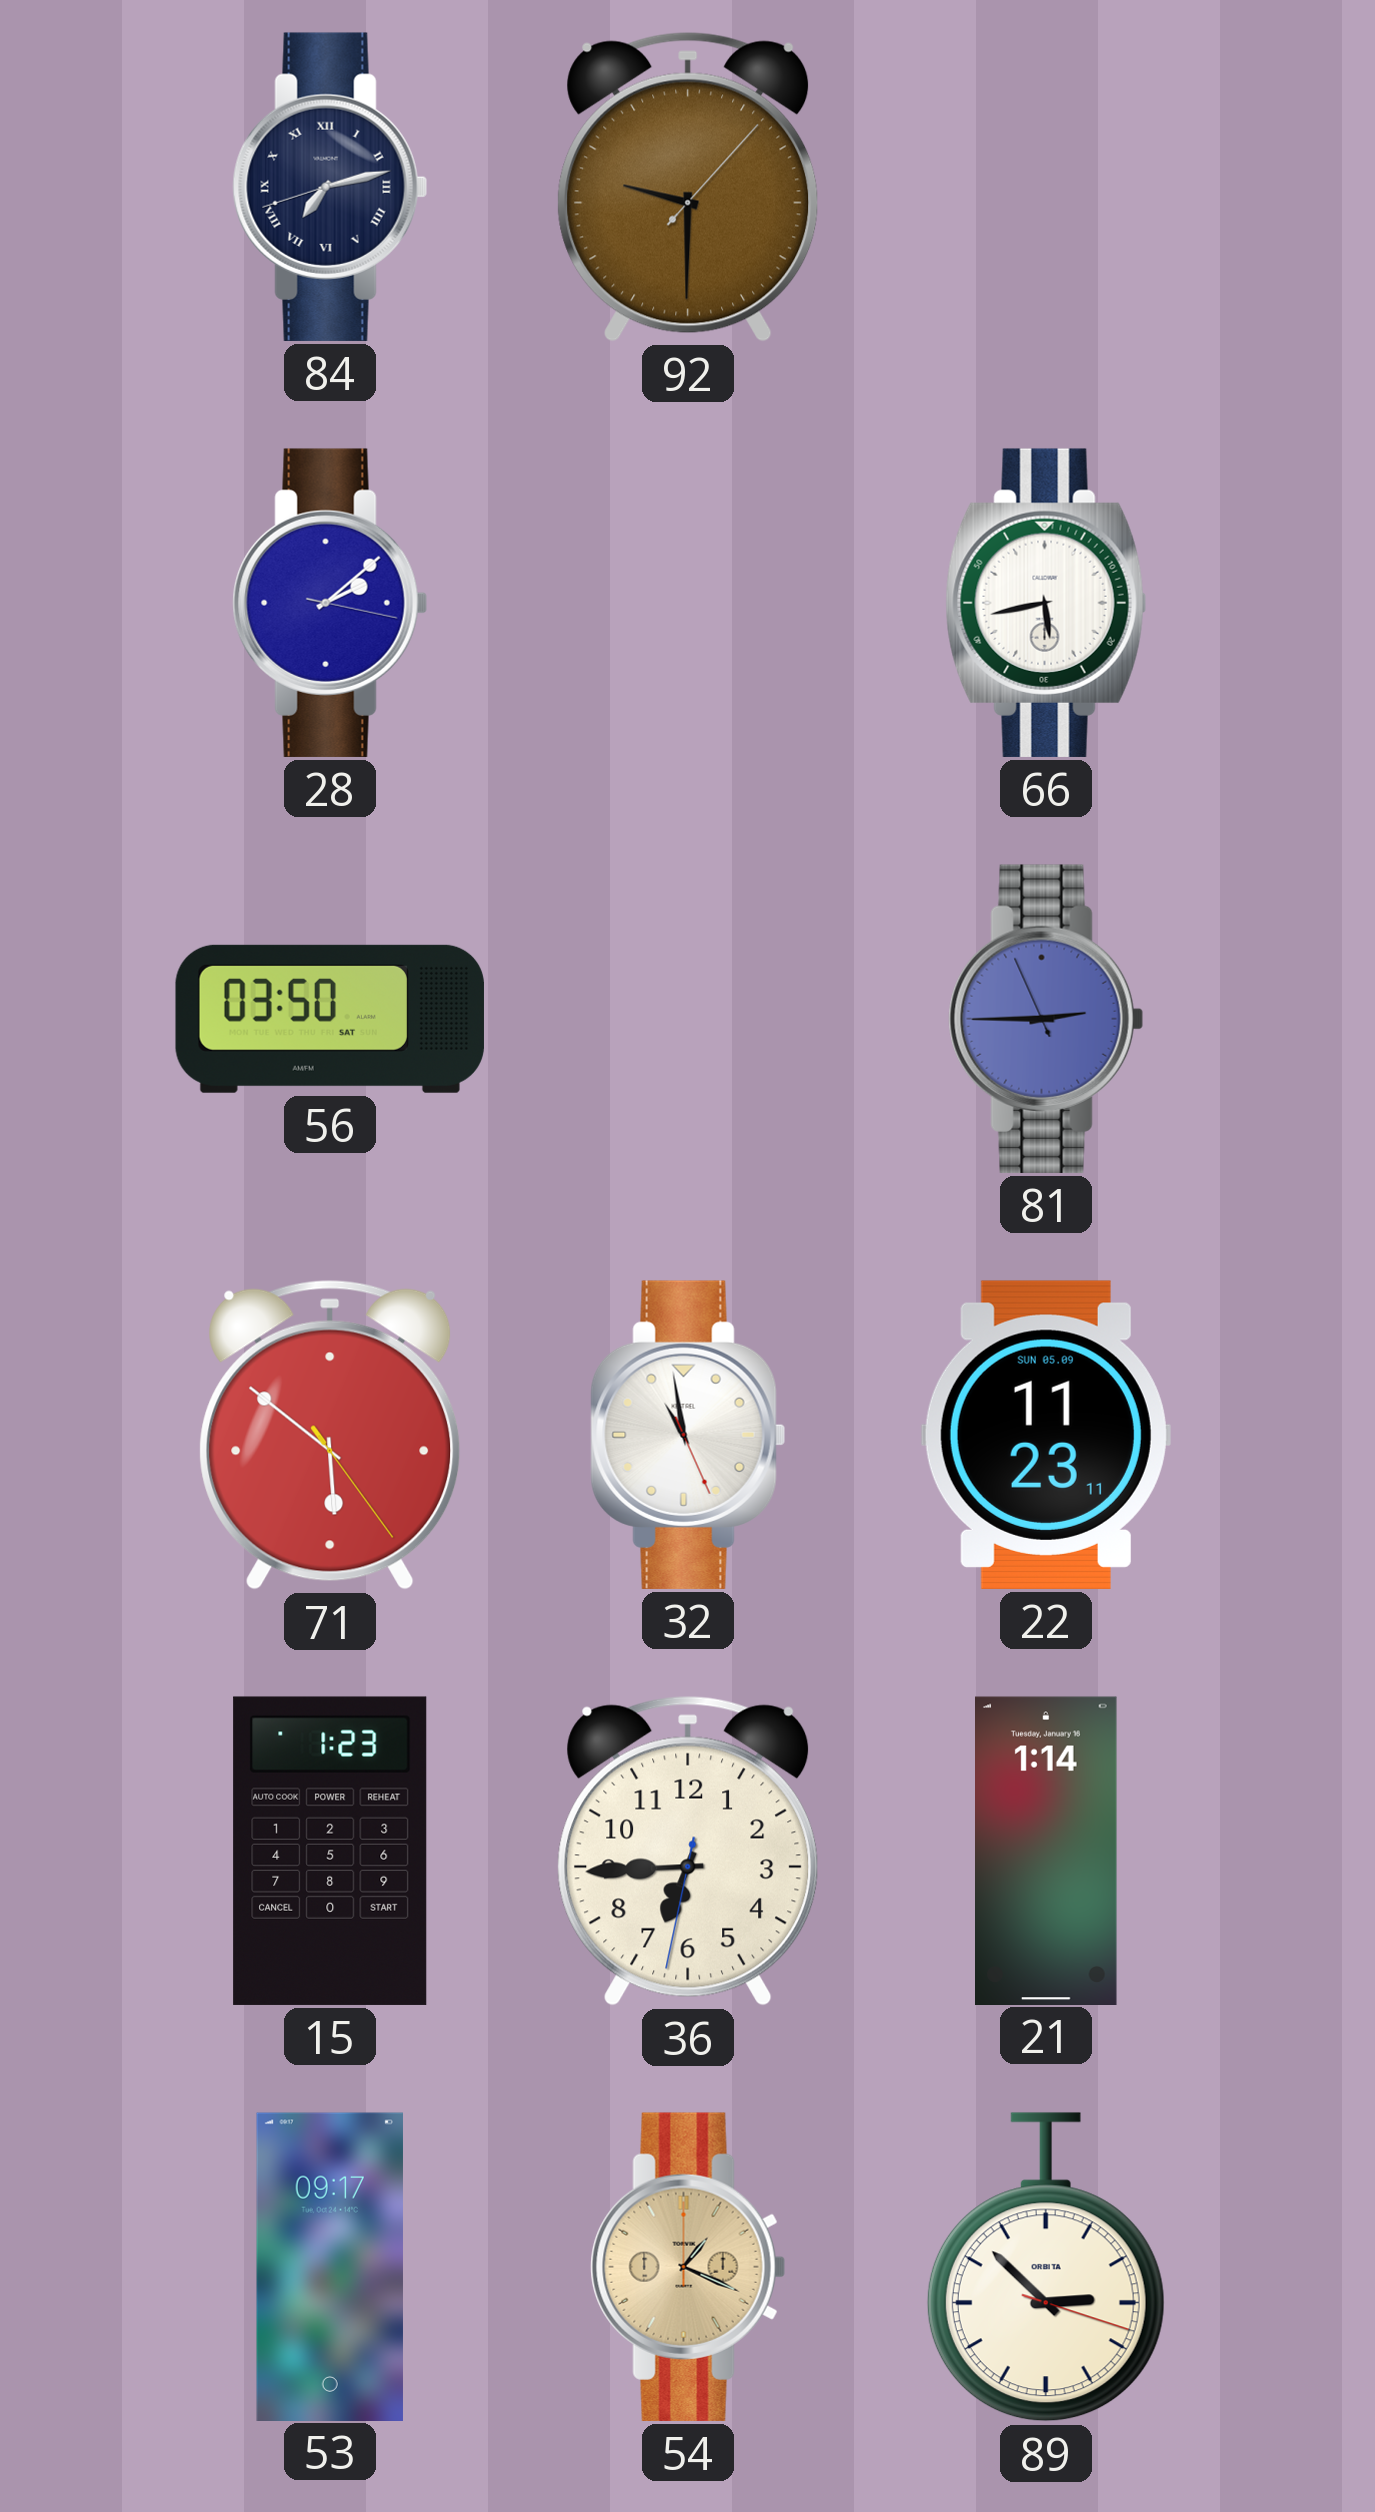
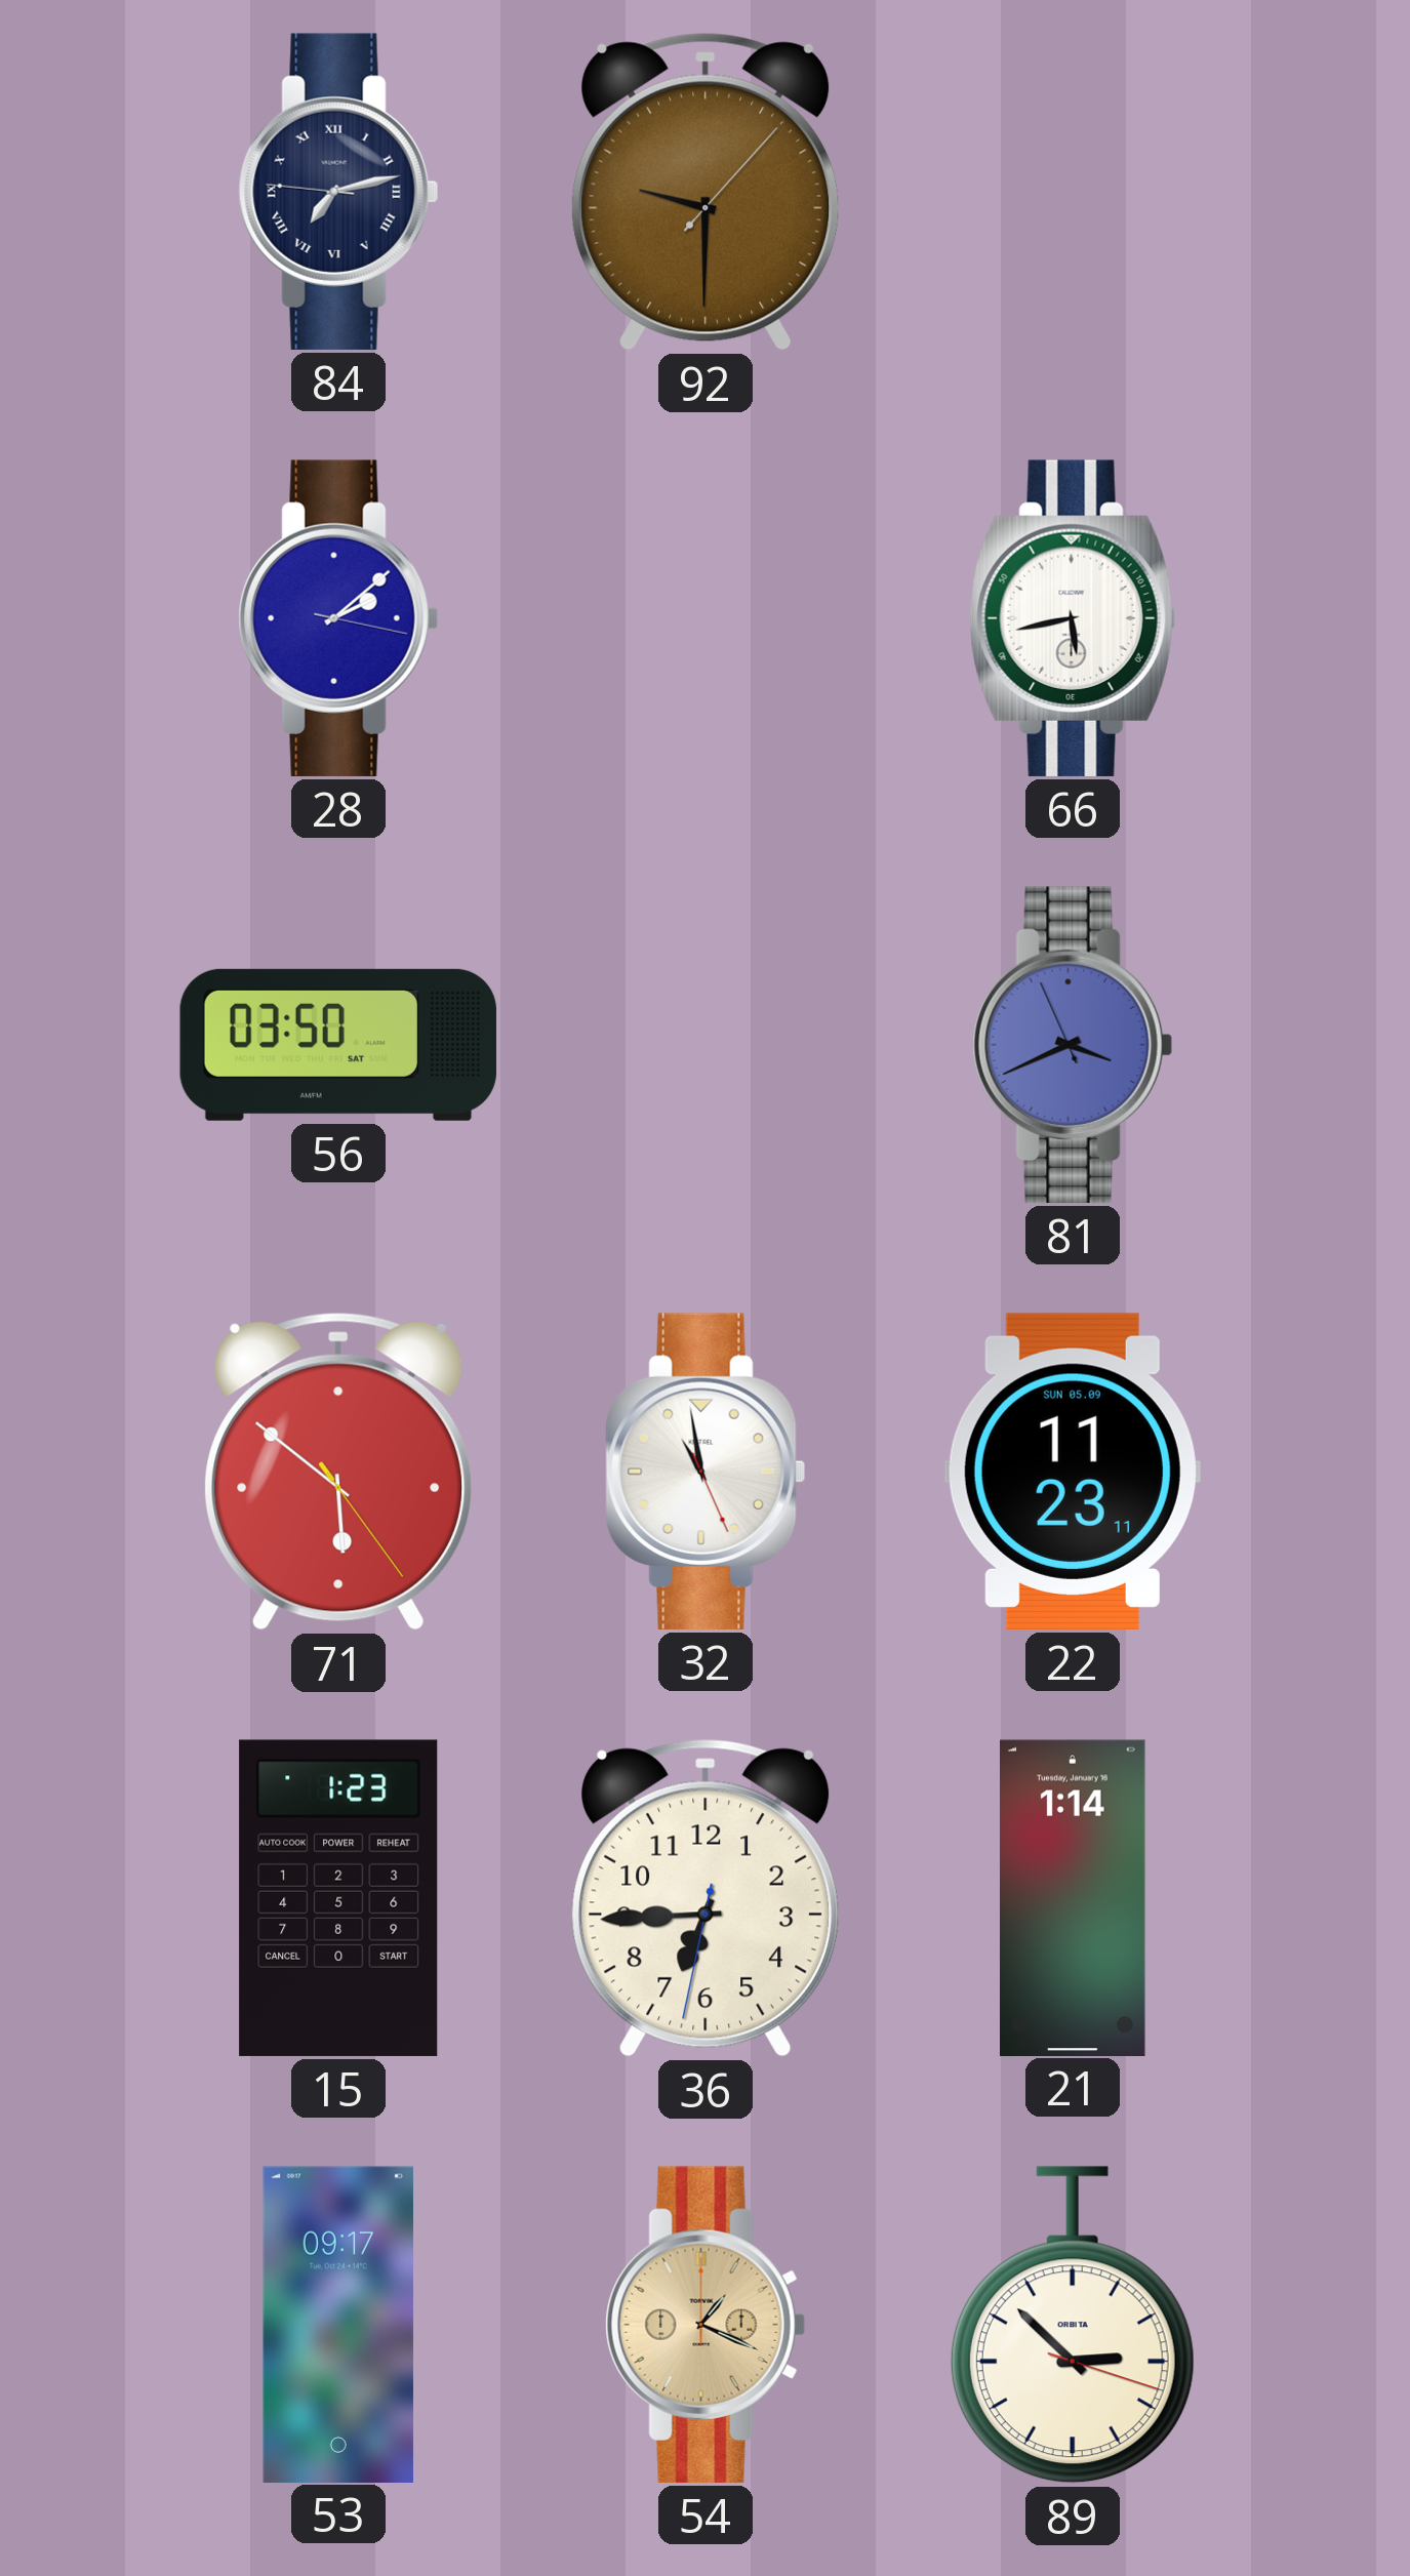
84: 7:12:42 -> 7:12:46
81: 2:44 -> 3:40
